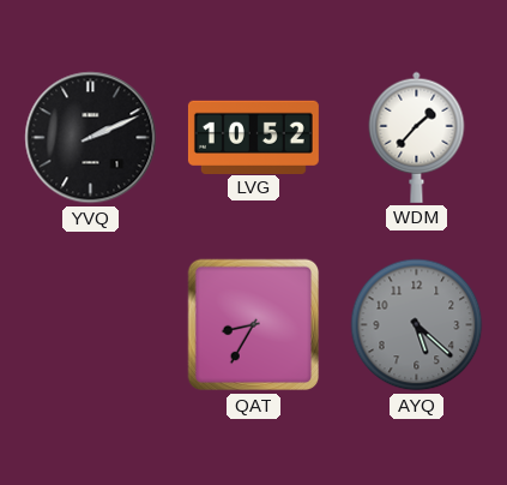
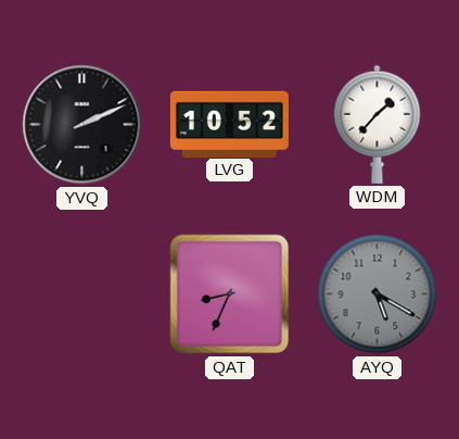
QAT: 8:35 -> 8:34
AYQ: 5:22 -> 5:20
